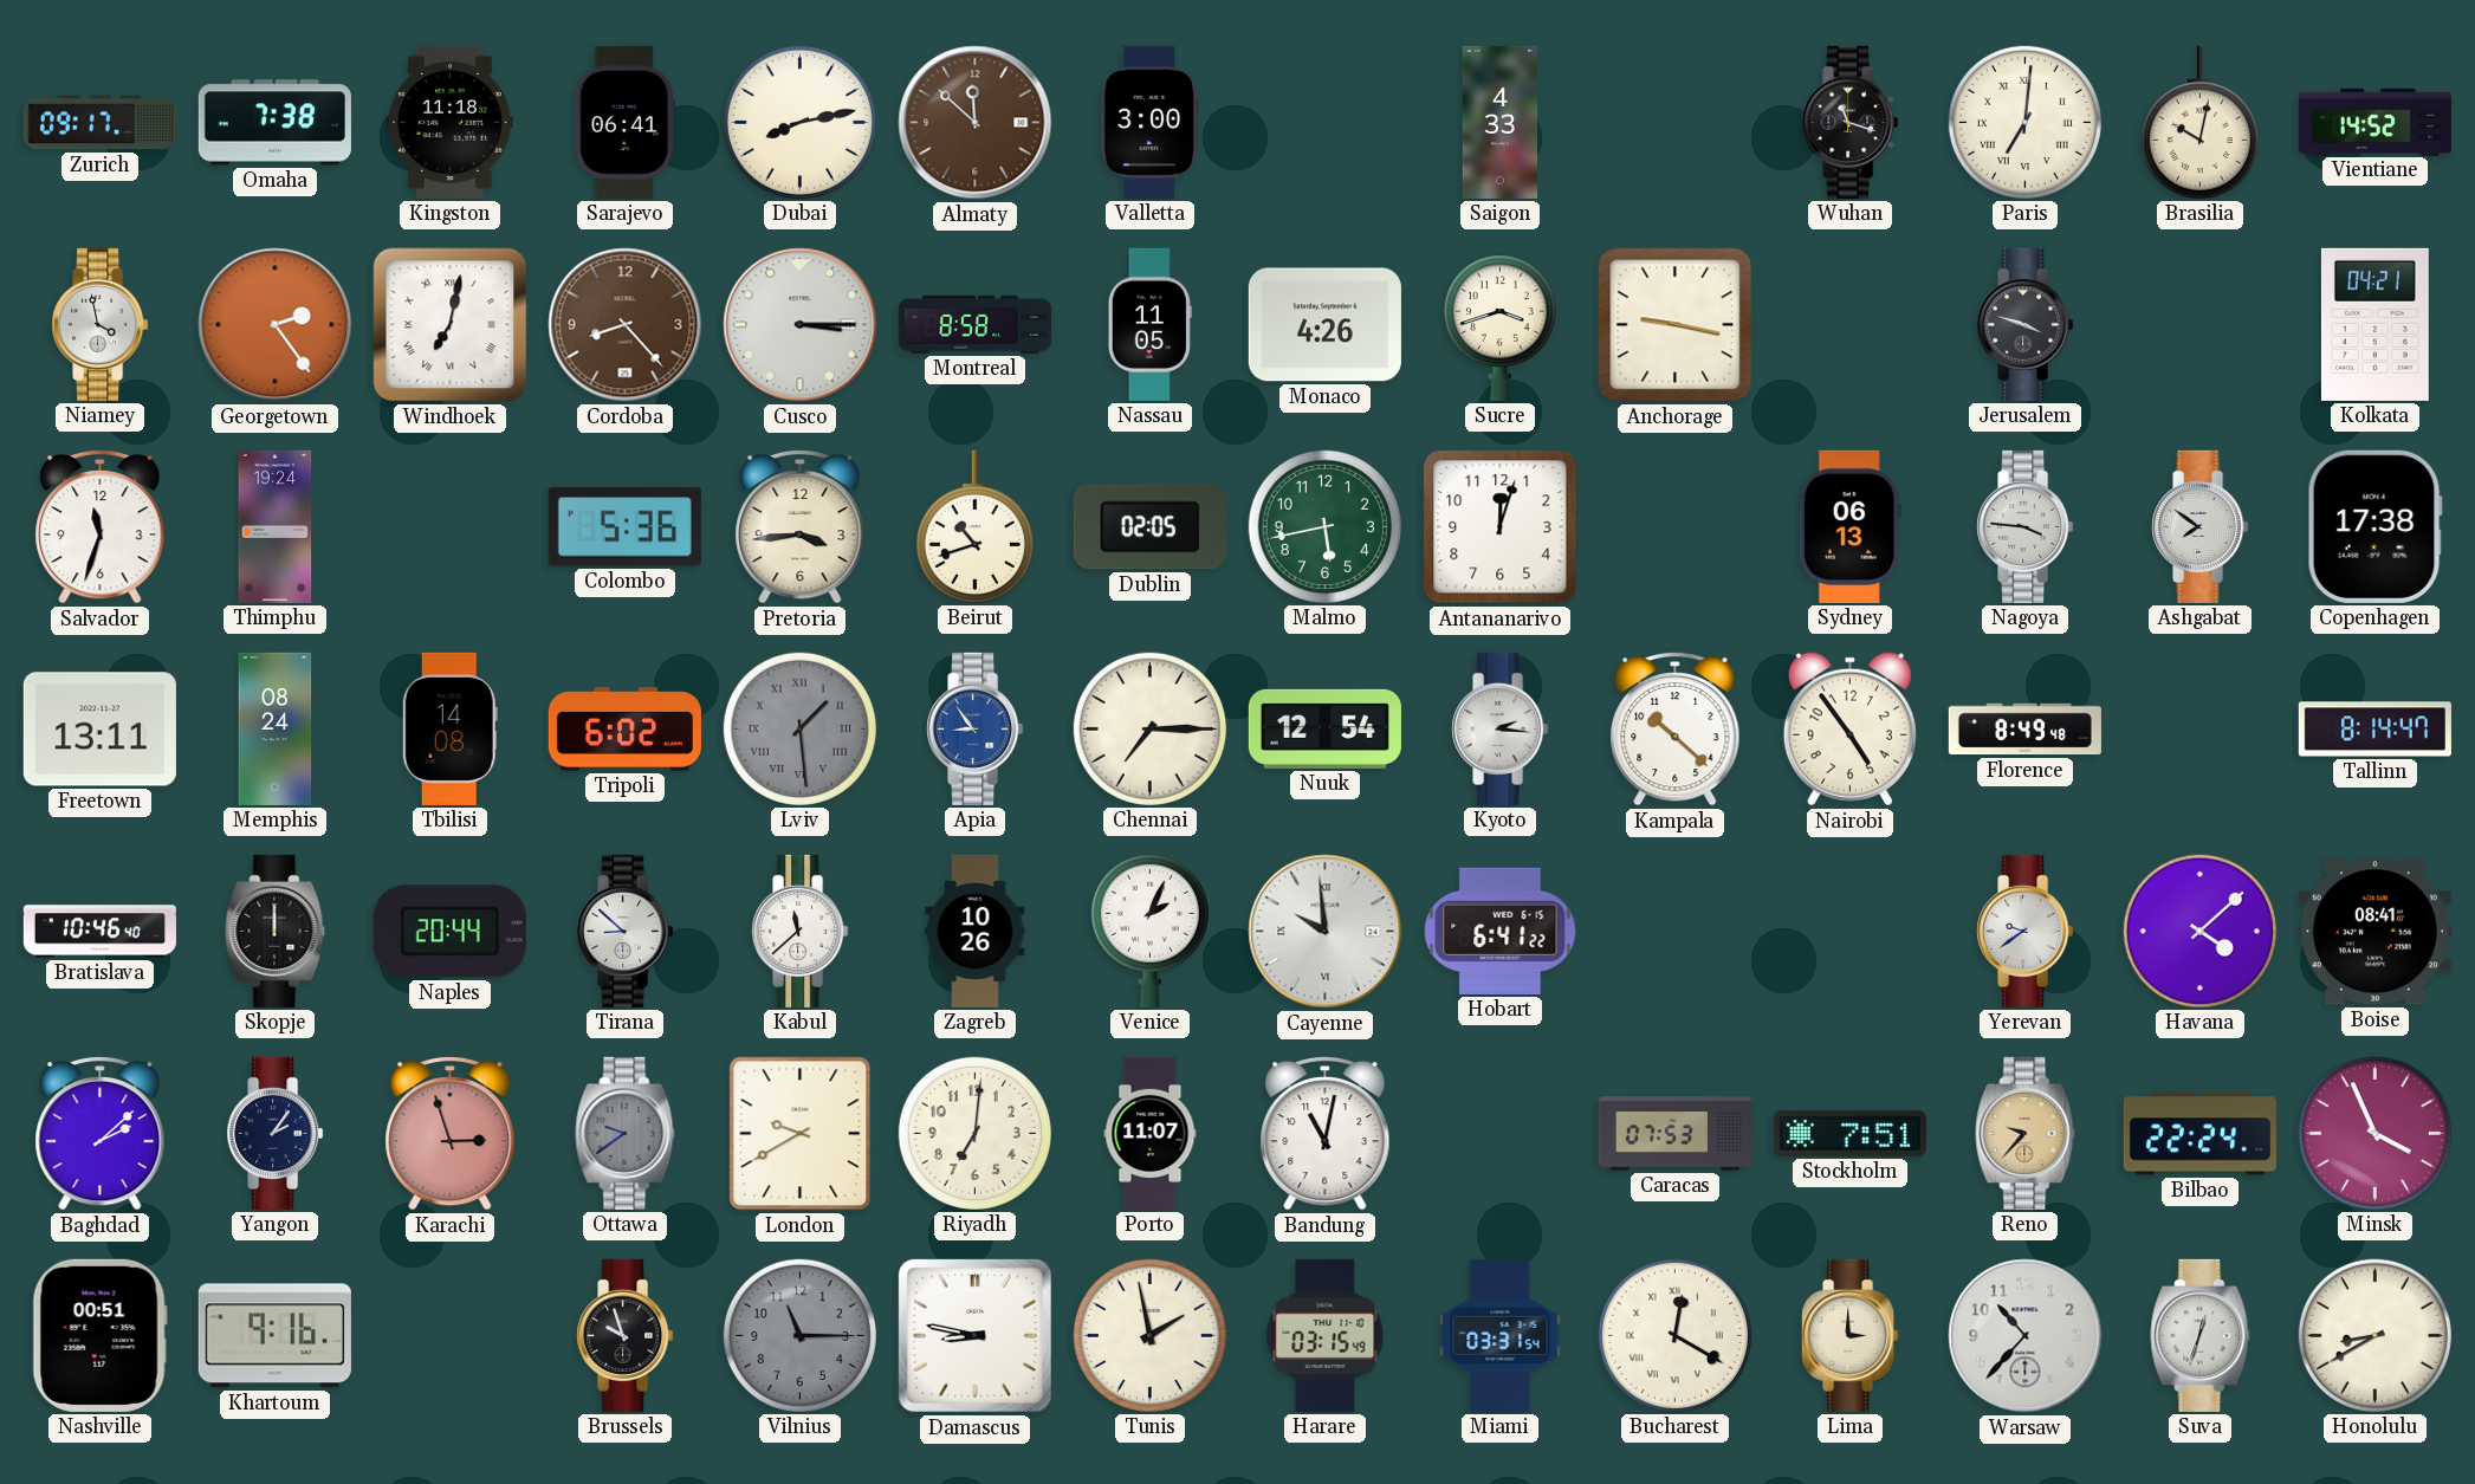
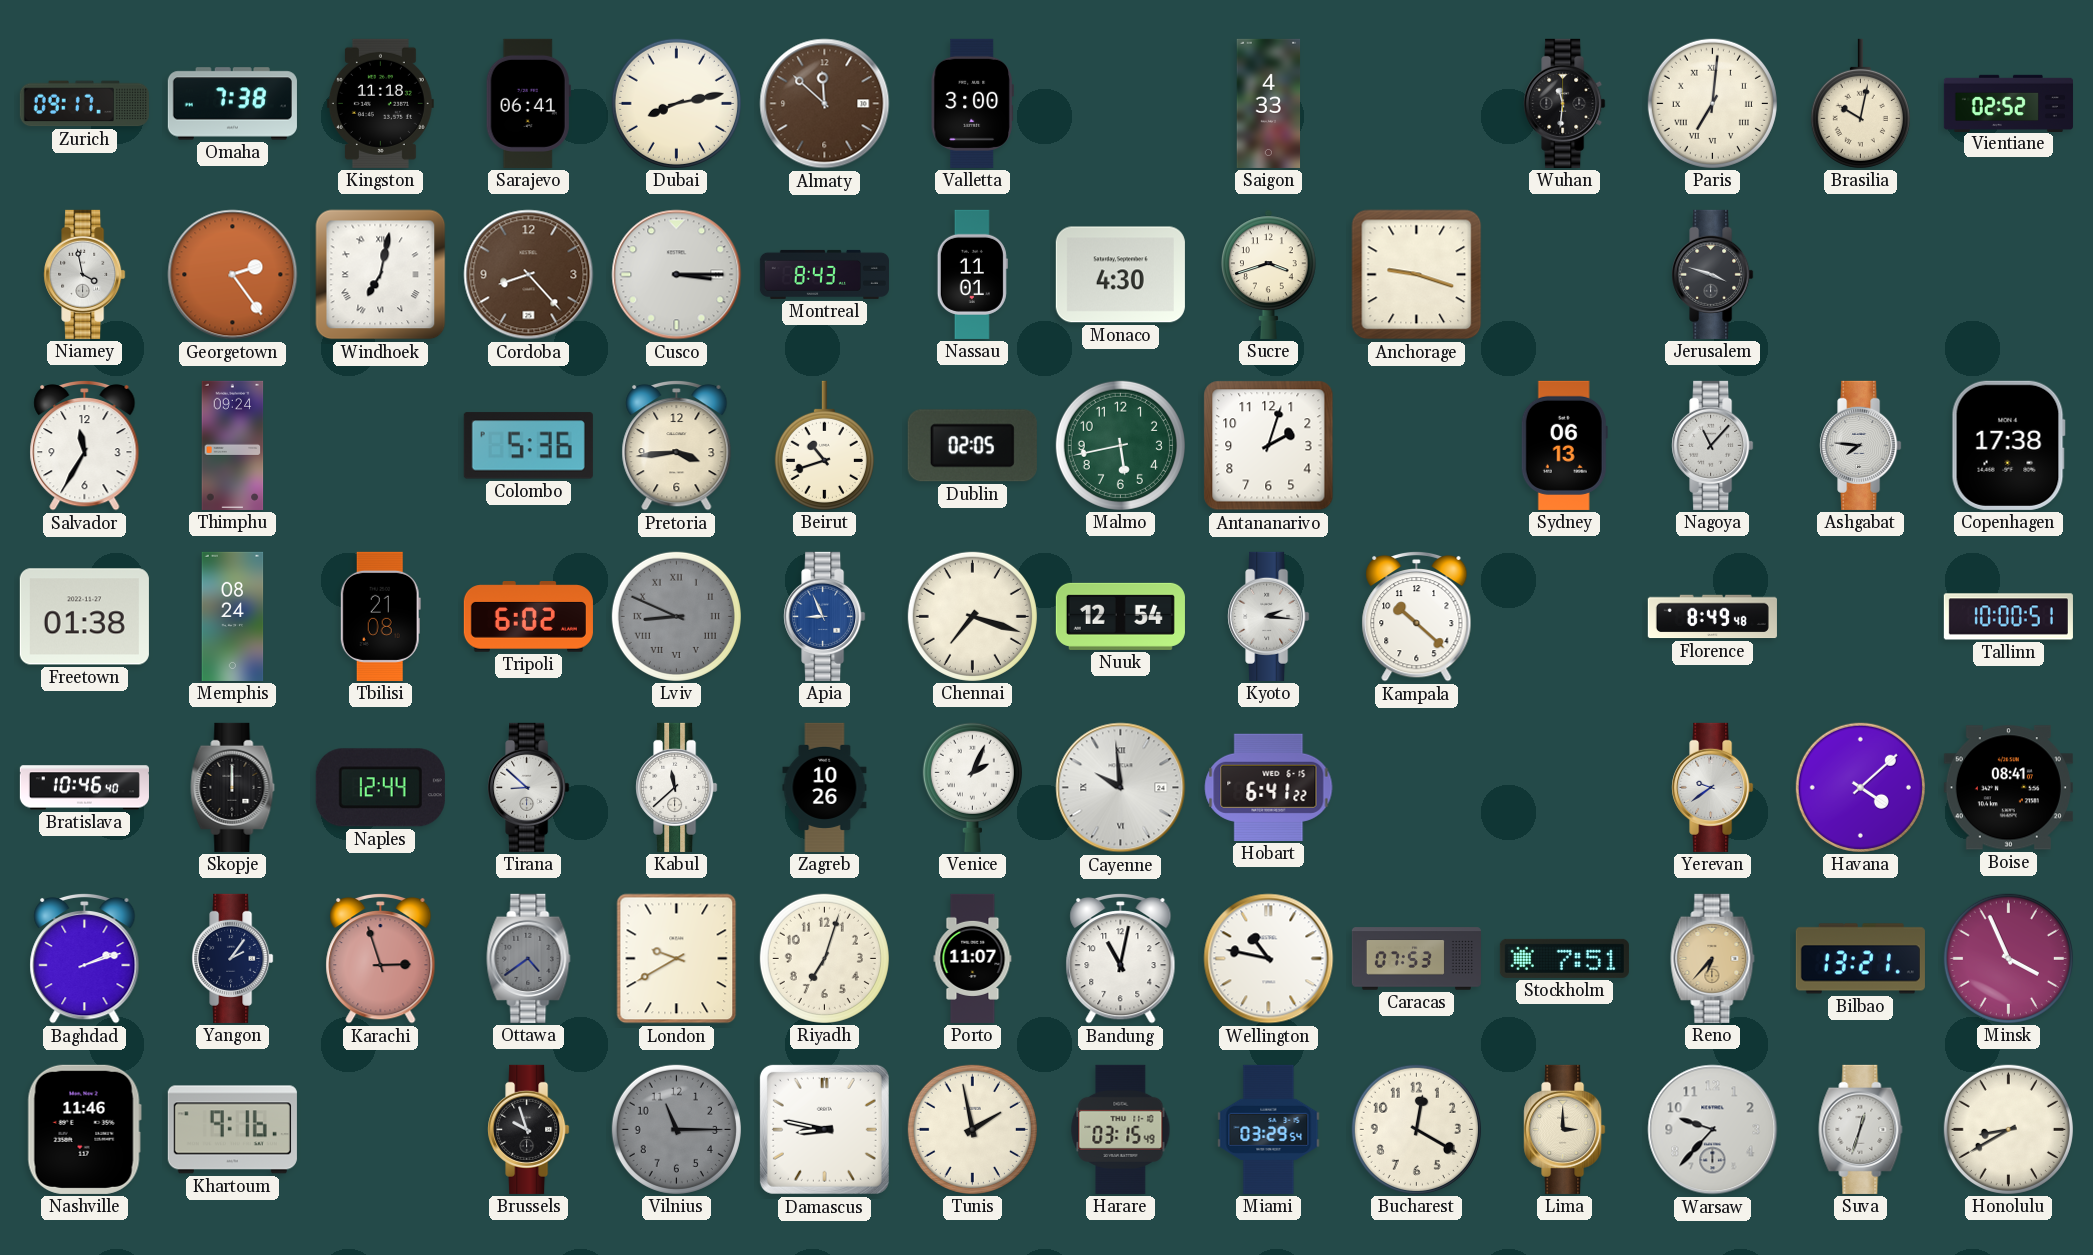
Wuhan: 11:18 -> 11:31
Vientiane: 14:52 -> 02:52
Montreal: 8:58 -> 8:43
Nassau: 11:05 -> 11:01
Monaco: 4:26 -> 4:30
Anchorage: 9:17 -> 9:18
Kolkata: 04:21 -> none
Salvador: 11:33 -> 11:35
Thimphu: 19:24 -> 09:24
Antananarivo: 12:03 -> 2:03
Nagoya: 3:46 -> 11:07
Ashgabat: 7:51 -> 7:46
Freetown: 13:11 -> 01:38
Tbilisi: 14:08 -> 21:08
Lviv: 1:29 -> 8:49
Apia: 8:54 -> 8:56
Chennai: 7:15 -> 7:18
Nairobi: 4:54 -> none
Tallinn: 8:14 -> 10:00
Naples: 20:44 -> 12:44
Baghdad: 2:08 -> 2:12
Ottawa: 9:39 -> 4:39
Riyadh: 7:01 -> 7:03
Wellington: none -> 10:47
Reno: 9:37 -> 6:37
Bilbao: 22:24 -> 13:21
Nashville: 00:51 -> 11:46
Miami: 03:31 -> 03:29
Bucharest numerals: Roman -> Arabic
Warsaw: 10:37 -> 9:37
